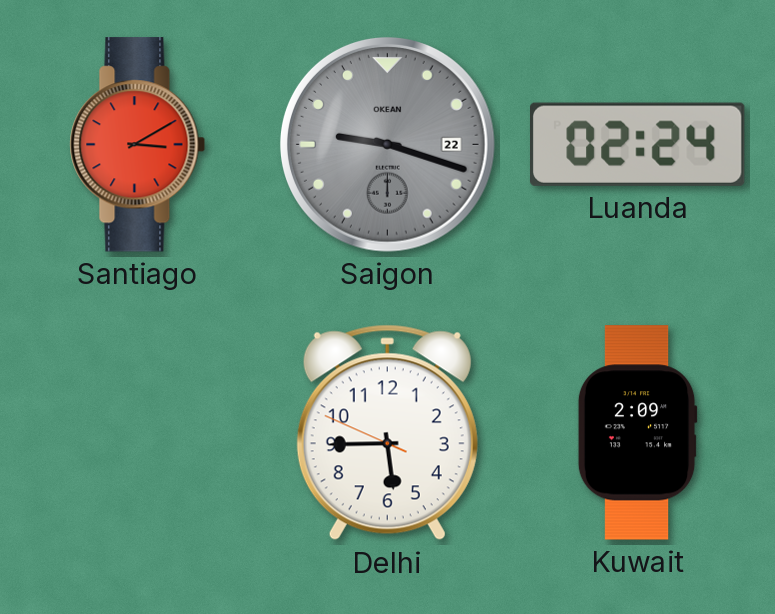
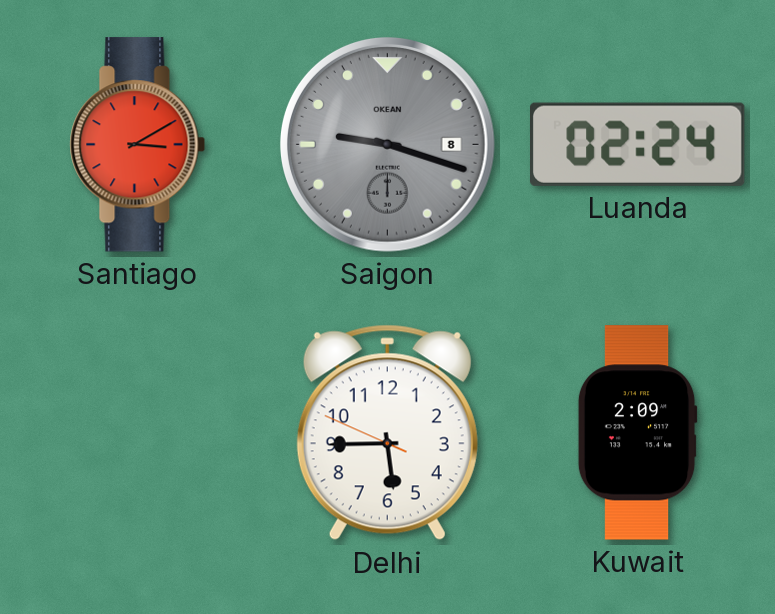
Saigon date: 22 -> 8
